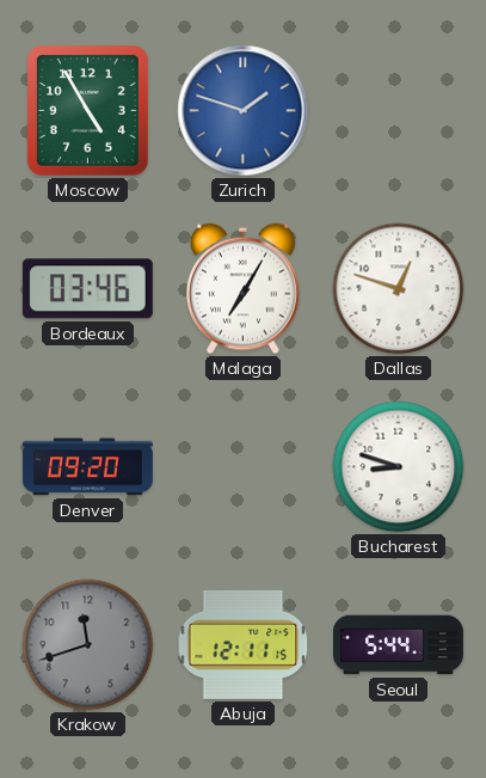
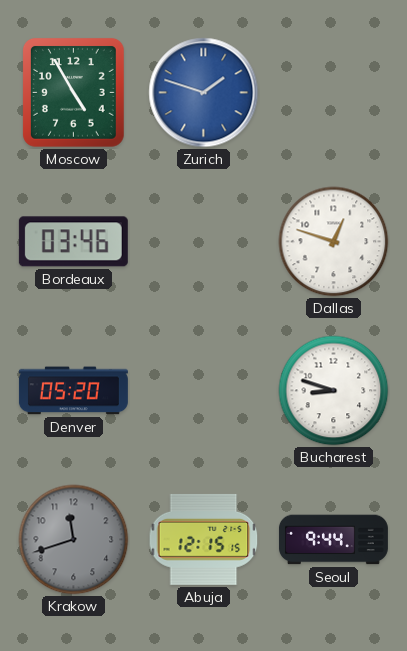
Malaga: 7:05 -> none
Denver: 09:20 -> 05:20
Abuja: 12:11 -> 12:15
Seoul: 5:44 -> 9:44
